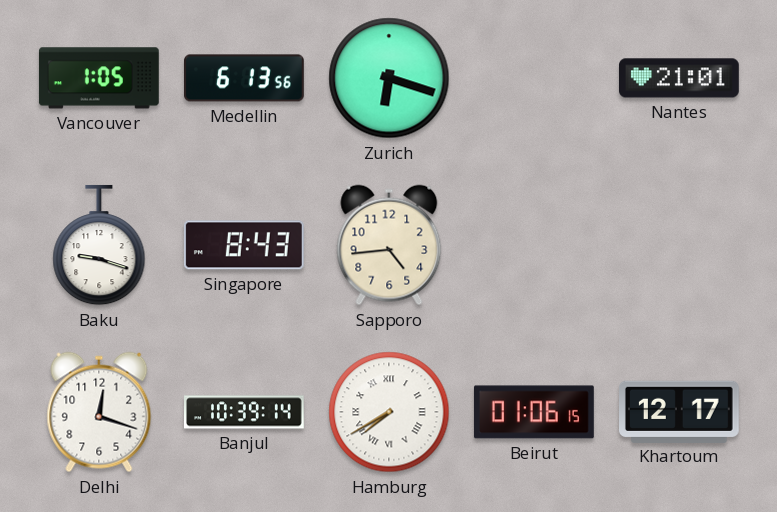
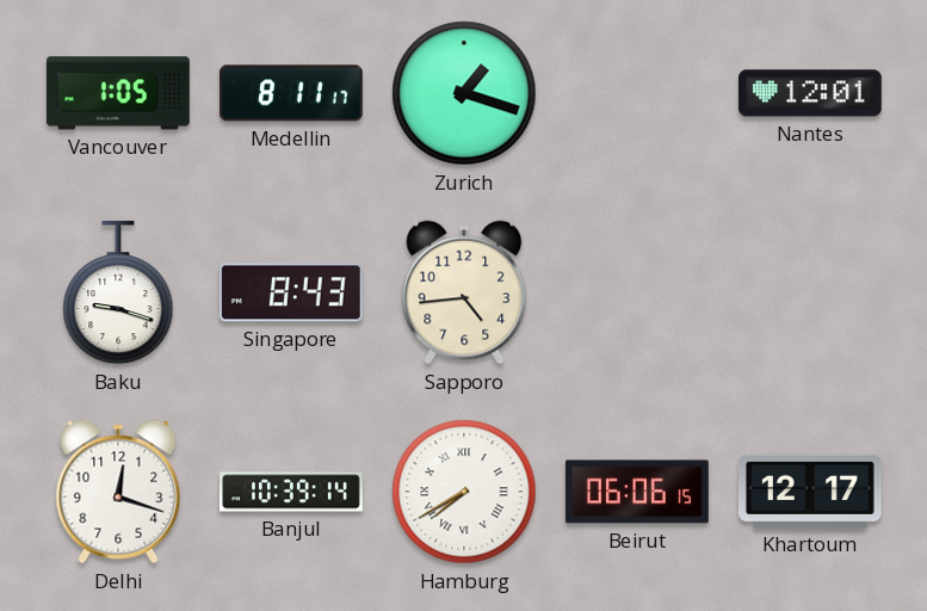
Medellin: 6:13 -> 8:11
Zurich: 6:18 -> 1:18
Nantes: 21:01 -> 12:01
Beirut: 01:06 -> 06:06
